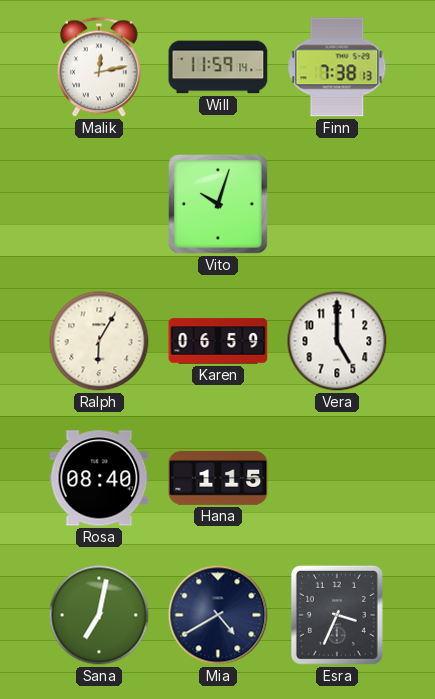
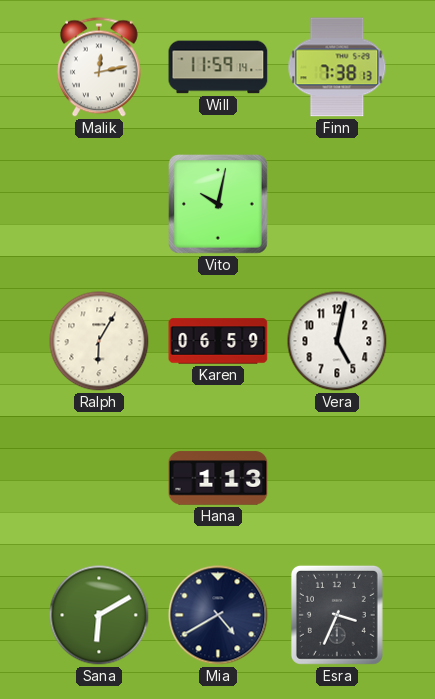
Vito: 10:03 -> 10:02
Vera: 5:00 -> 5:02
Rosa: 08:40 -> none
Hana: 1:15 -> 1:13
Sana: 7:02 -> 6:10
